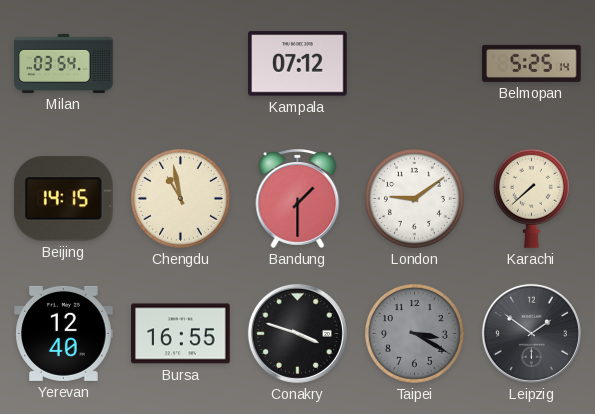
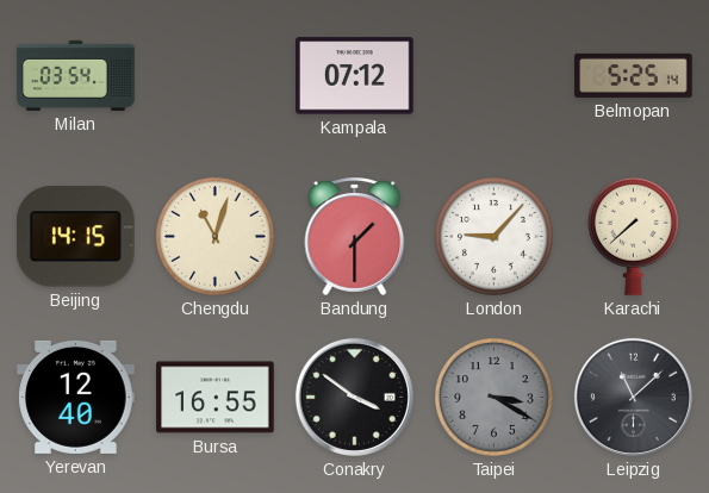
Chengdu: 10:58 -> 11:03
London: 9:09 -> 9:07
Conakry: 3:48 -> 3:51
Leipzig: 1:51 -> 11:08
